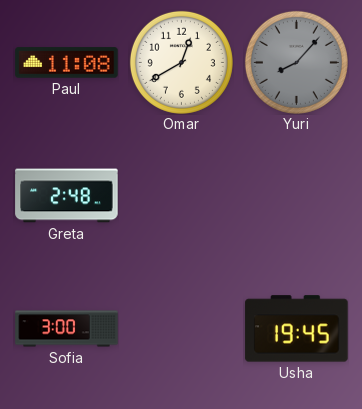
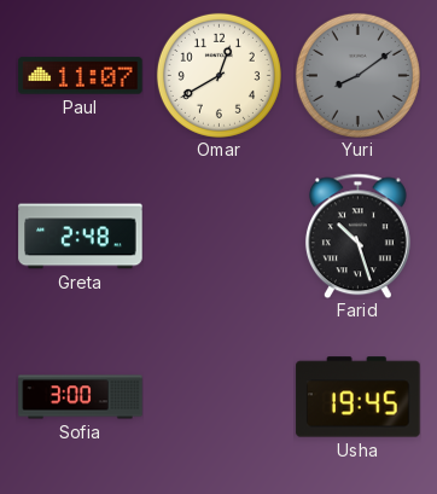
Paul: 11:08 -> 11:07
Yuri: 8:07 -> 8:09
Farid: none -> 10:27
